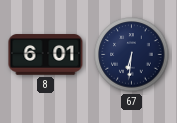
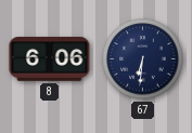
8: 6:01 -> 6:06
